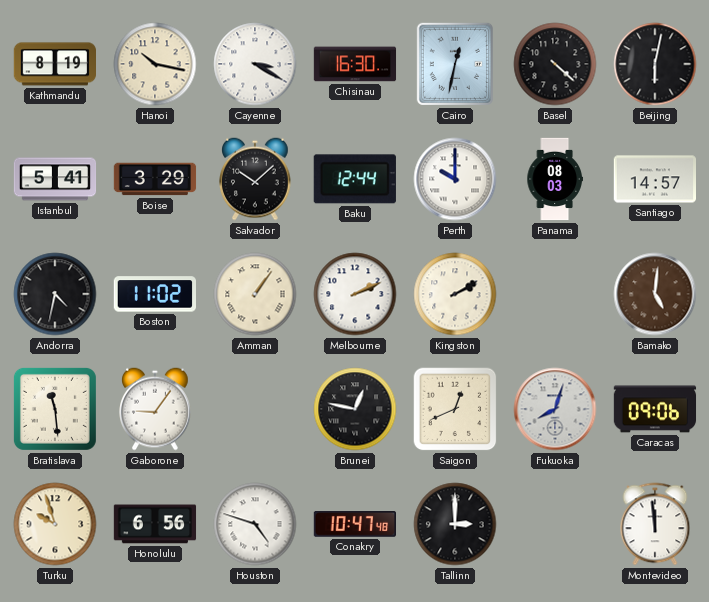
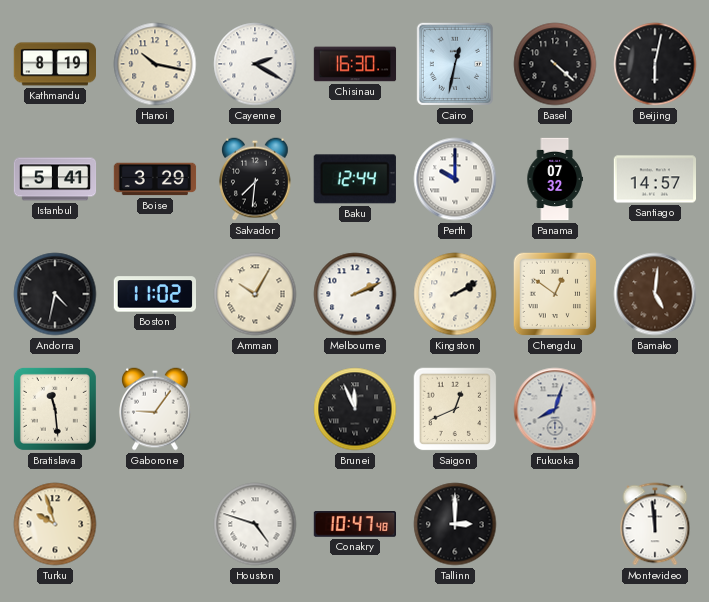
Cayenne: 3:20 -> 2:20
Salvador: 10:08 -> 7:31
Panama: 08:03 -> 07:32
Amman: 1:06 -> 10:05
Chengdu: none -> 12:51
Brunei: 12:47 -> 11:56
Caracas: 09:06 -> none
Honolulu: 6:56 -> none
